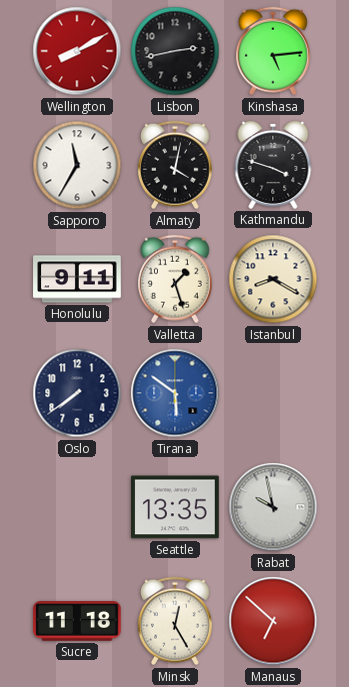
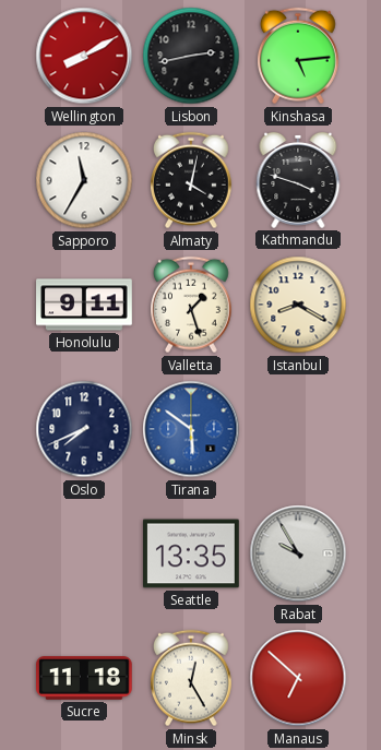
Oslo: 7:39 -> 7:41
Rabat: 9:58 -> 9:55
